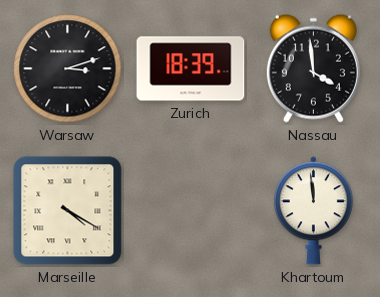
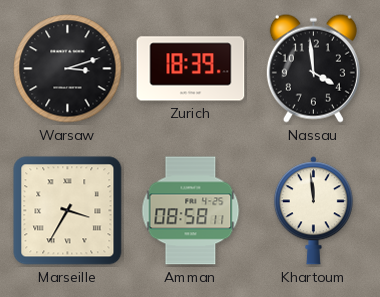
Marseille: 4:20 -> 3:35
Amman: none -> 08:58
